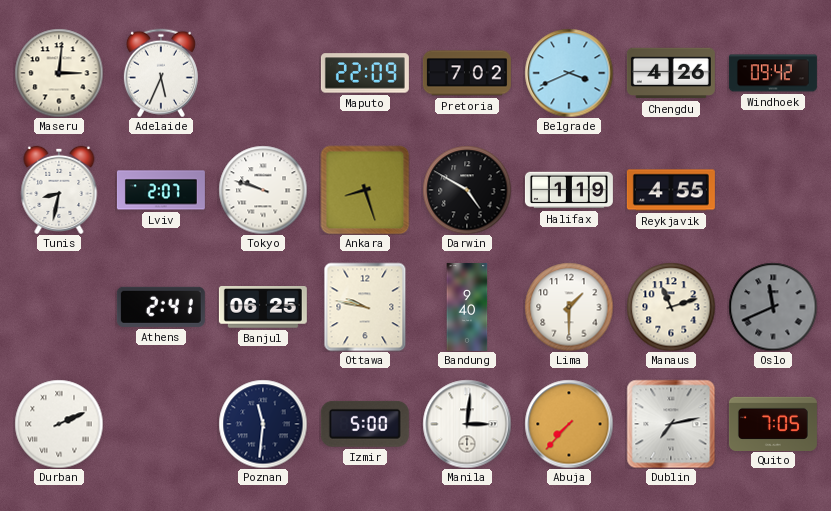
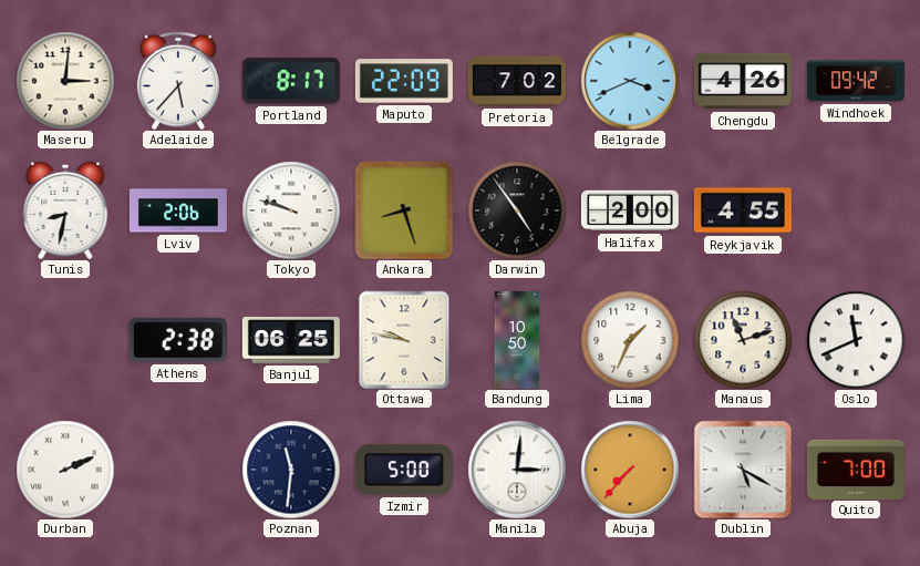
Adelaide: 5:34 -> 5:37
Portland: none -> 8:17
Lviv: 2:07 -> 2:06
Darwin: 4:50 -> 4:54
Halifax: 1:19 -> 2:00
Athens: 2:41 -> 2:38
Bandung: 9:40 -> 10:50
Lima: 1:30 -> 1:34
Oslo dial: grey -> white
Dublin: 7:13 -> 5:20
Quito: 7:05 -> 7:00
